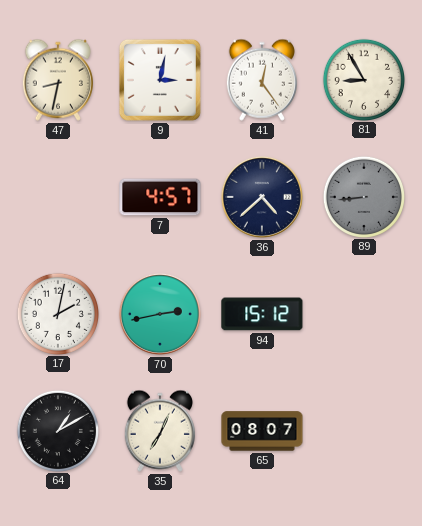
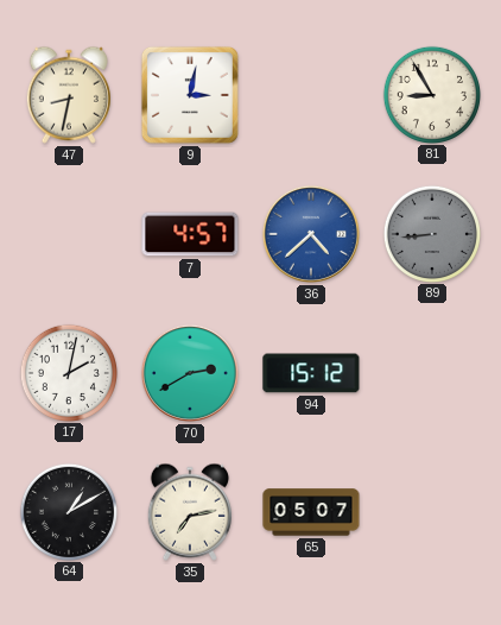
41: 12:24 -> none
36 dial: navy -> blue
70: 2:43 -> 2:40
35: 7:04 -> 7:13
65: 08:07 -> 05:07
